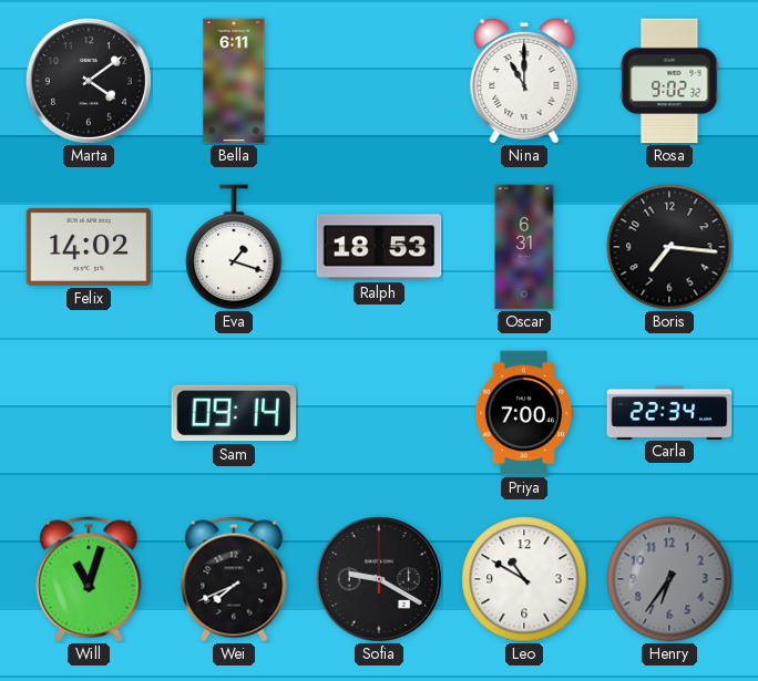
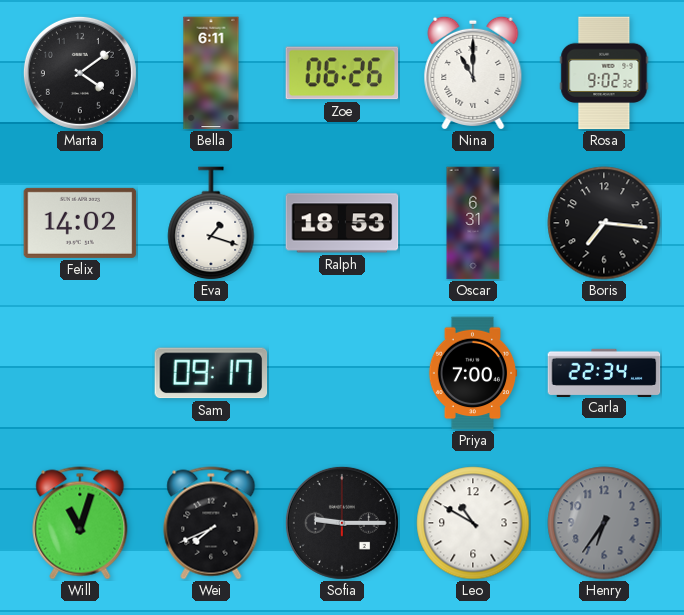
Zoe: none -> 06:26
Sam: 09:14 -> 09:17
Sofia: 9:20 -> 9:15
